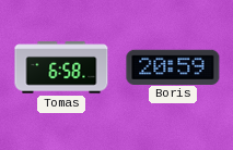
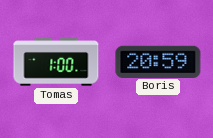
Tomas: 6:58 -> 1:00
